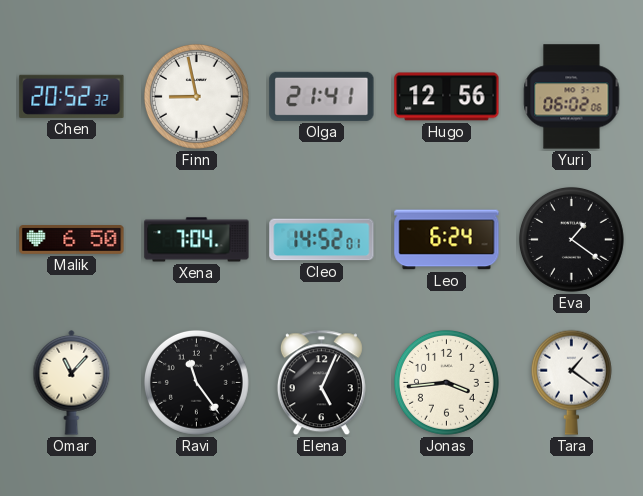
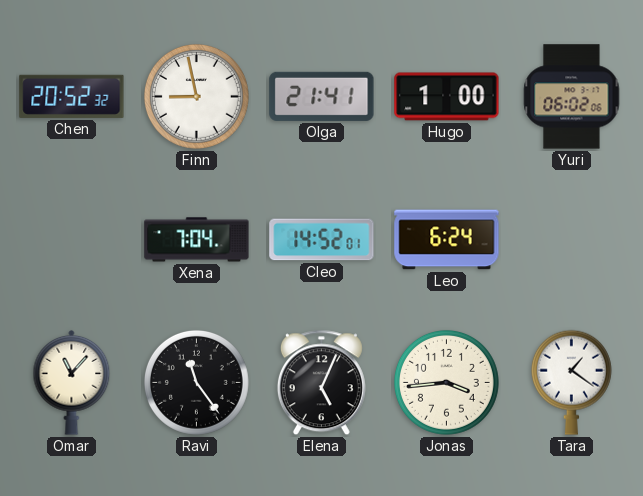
Hugo: 12:56 -> 1:00
Malik: 6:50 -> none
Eva: 1:21 -> none
